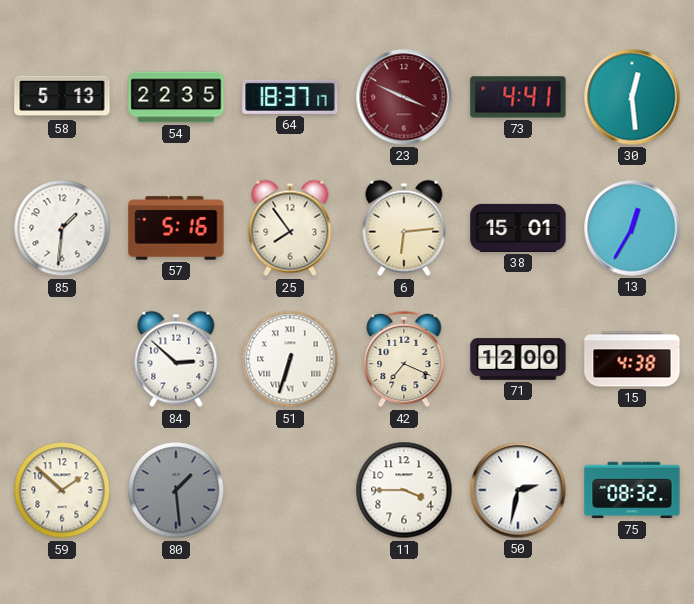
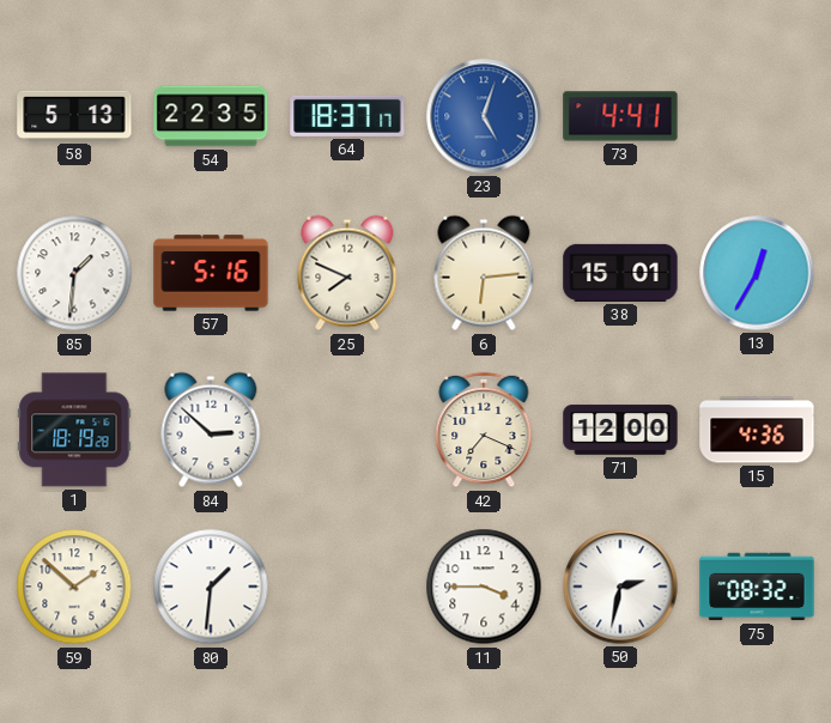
23: 3:49 -> 5:03
23 dial: burgundy -> blue
30: 12:29 -> none
25: 7:54 -> 7:49
1: none -> 18:19
51: 6:33 -> none
15: 4:38 -> 4:36
80: 1:29 -> 1:31
80 dial: grey -> white
